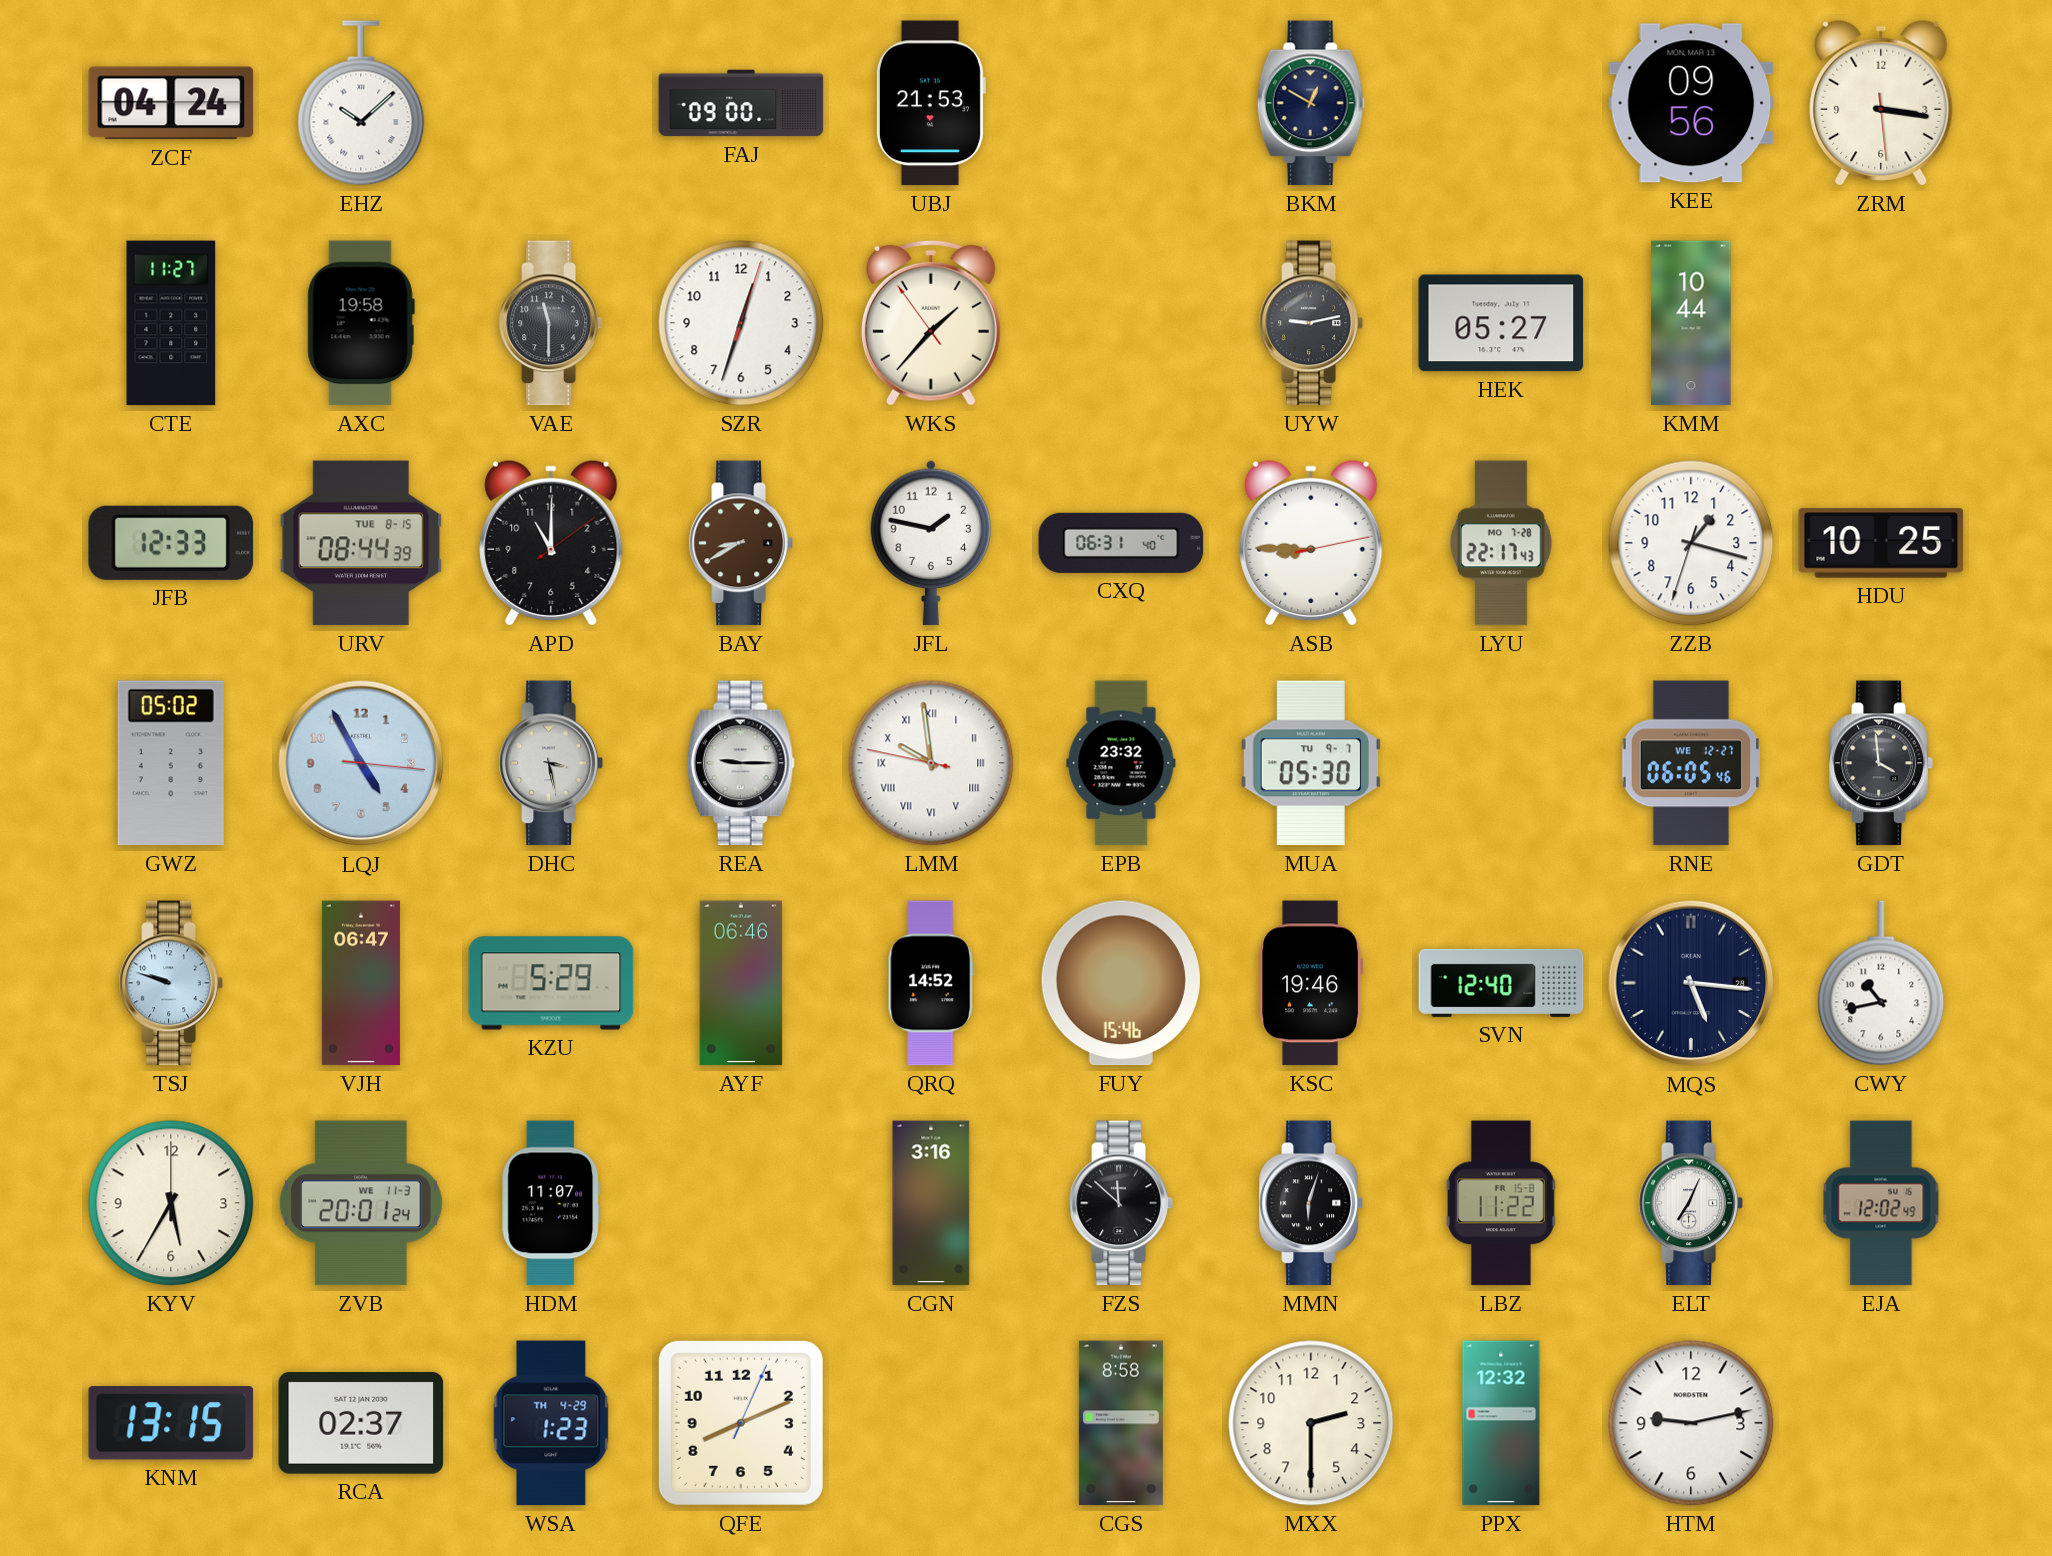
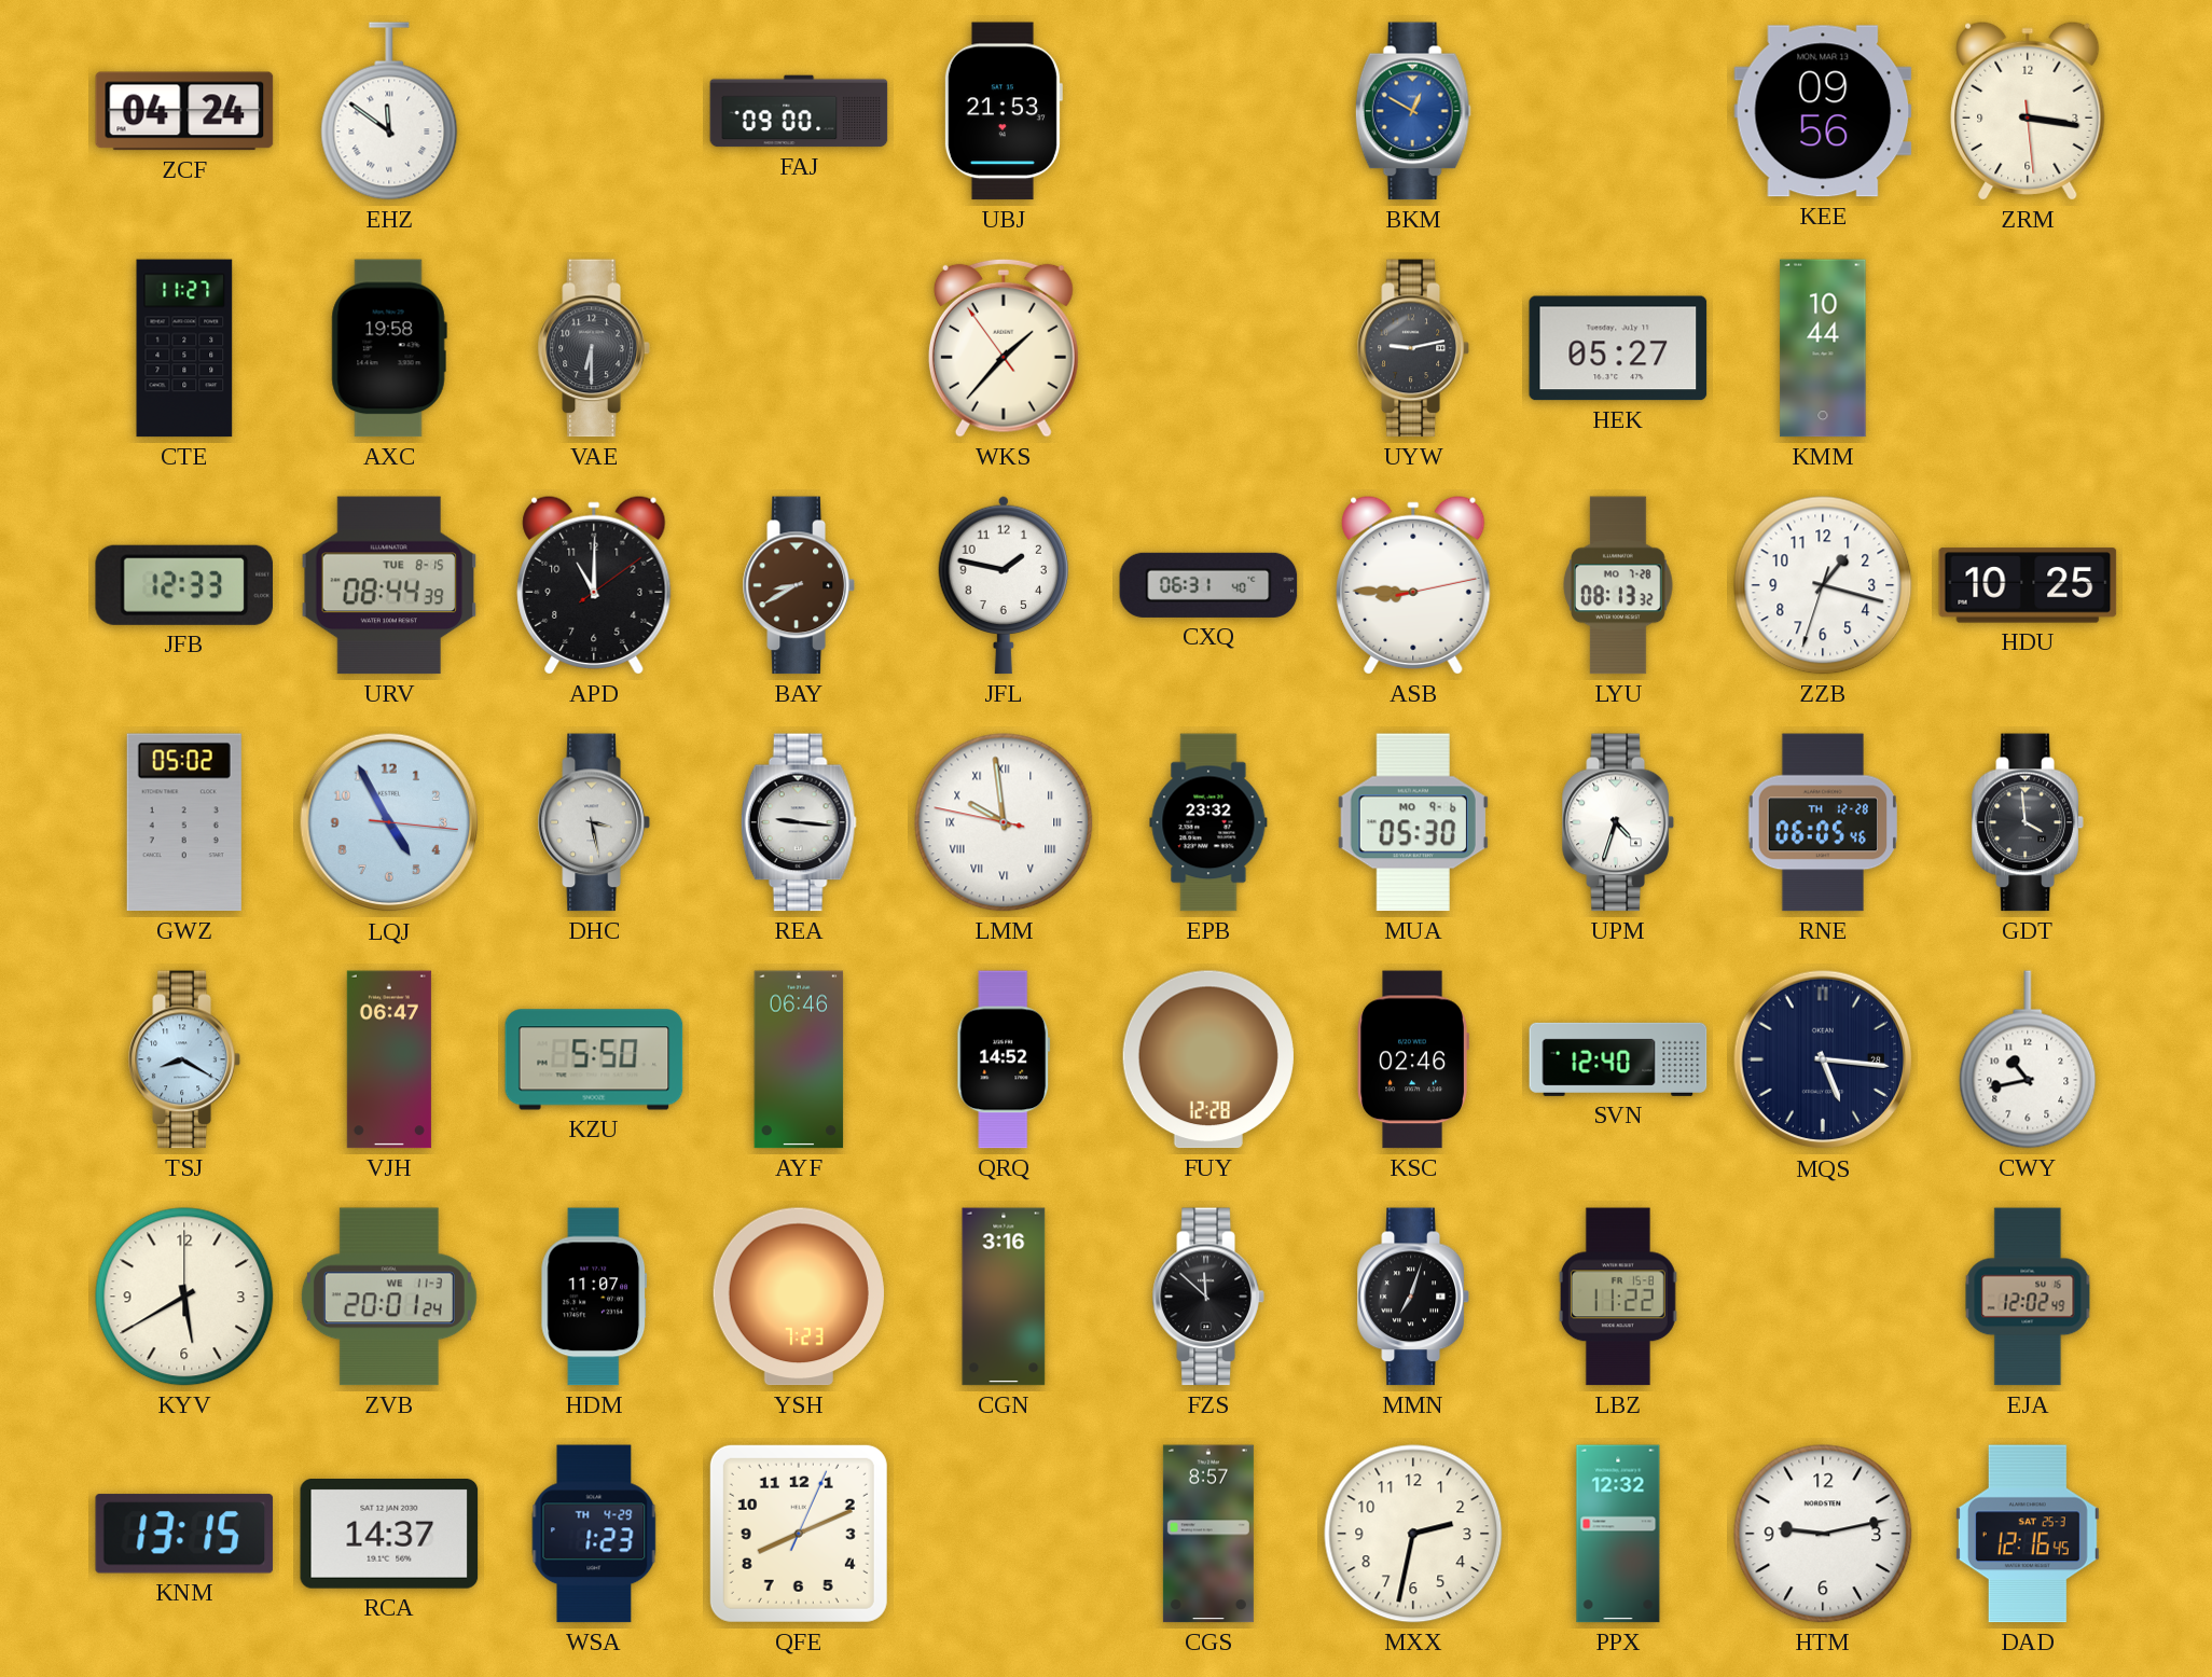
EHZ: 10:08 -> 11:51
BKM dial: navy -> blue
VAE: 11:30 -> 6:30
SZR: 12:33 -> none
LYU: 22:17 -> 08:13
REA: 9:15 -> 9:16
MUA date: TU 9-7 -> MO 9-6
UPM: none -> 4:33
RNE date: WE 12-27 -> TH 12-28
TSJ: 9:48 -> 8:20
KZU: 5:29 -> 5:50
FUY: 15:46 -> 12:28
KSC: 19:46 -> 02:46
KYV: 5:35 -> 5:40
YSH: none -> 7:23
MMN: 6:03 -> 7:03
ELT: 7:04 -> none
RCA: 02:37 -> 14:37
CGS: 8:58 -> 8:57
MXX: 2:30 -> 2:32
DAD: none -> 12:16
